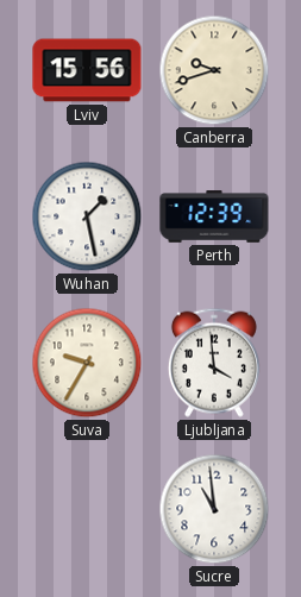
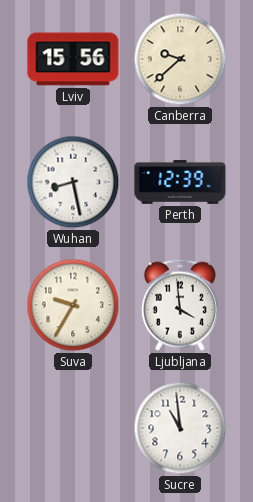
Canberra: 9:42 -> 9:38
Wuhan: 1:28 -> 8:28
